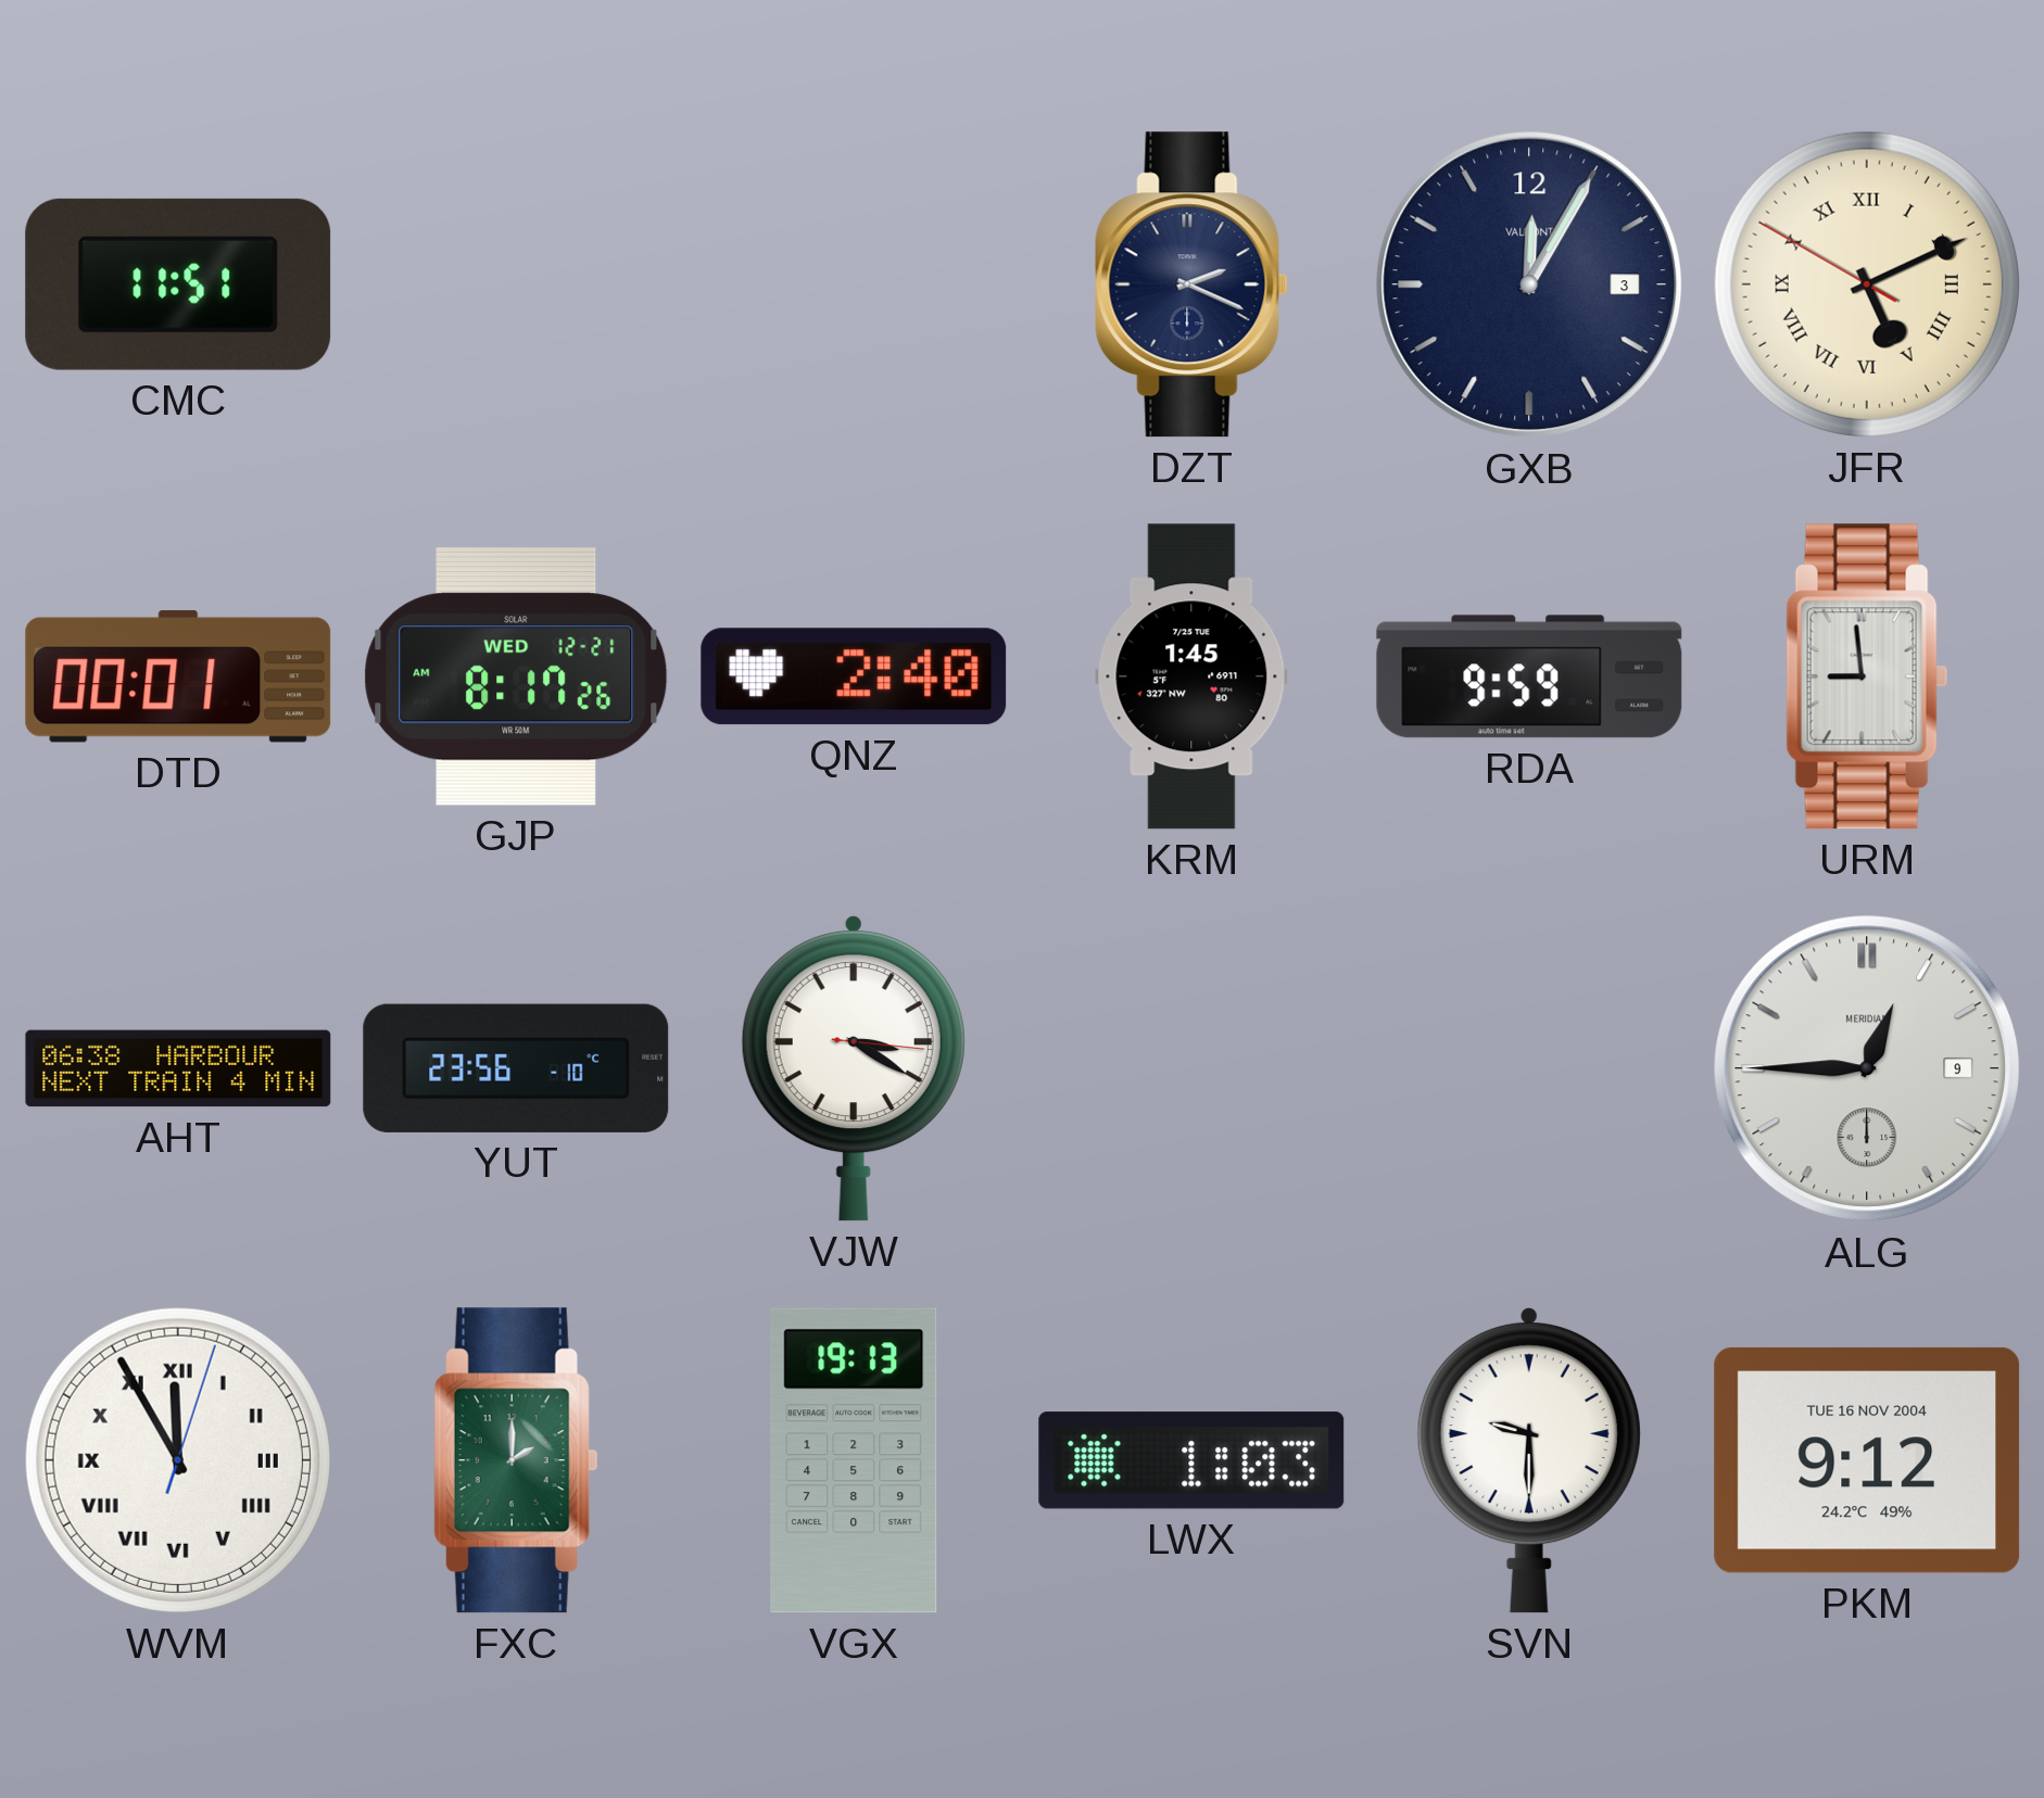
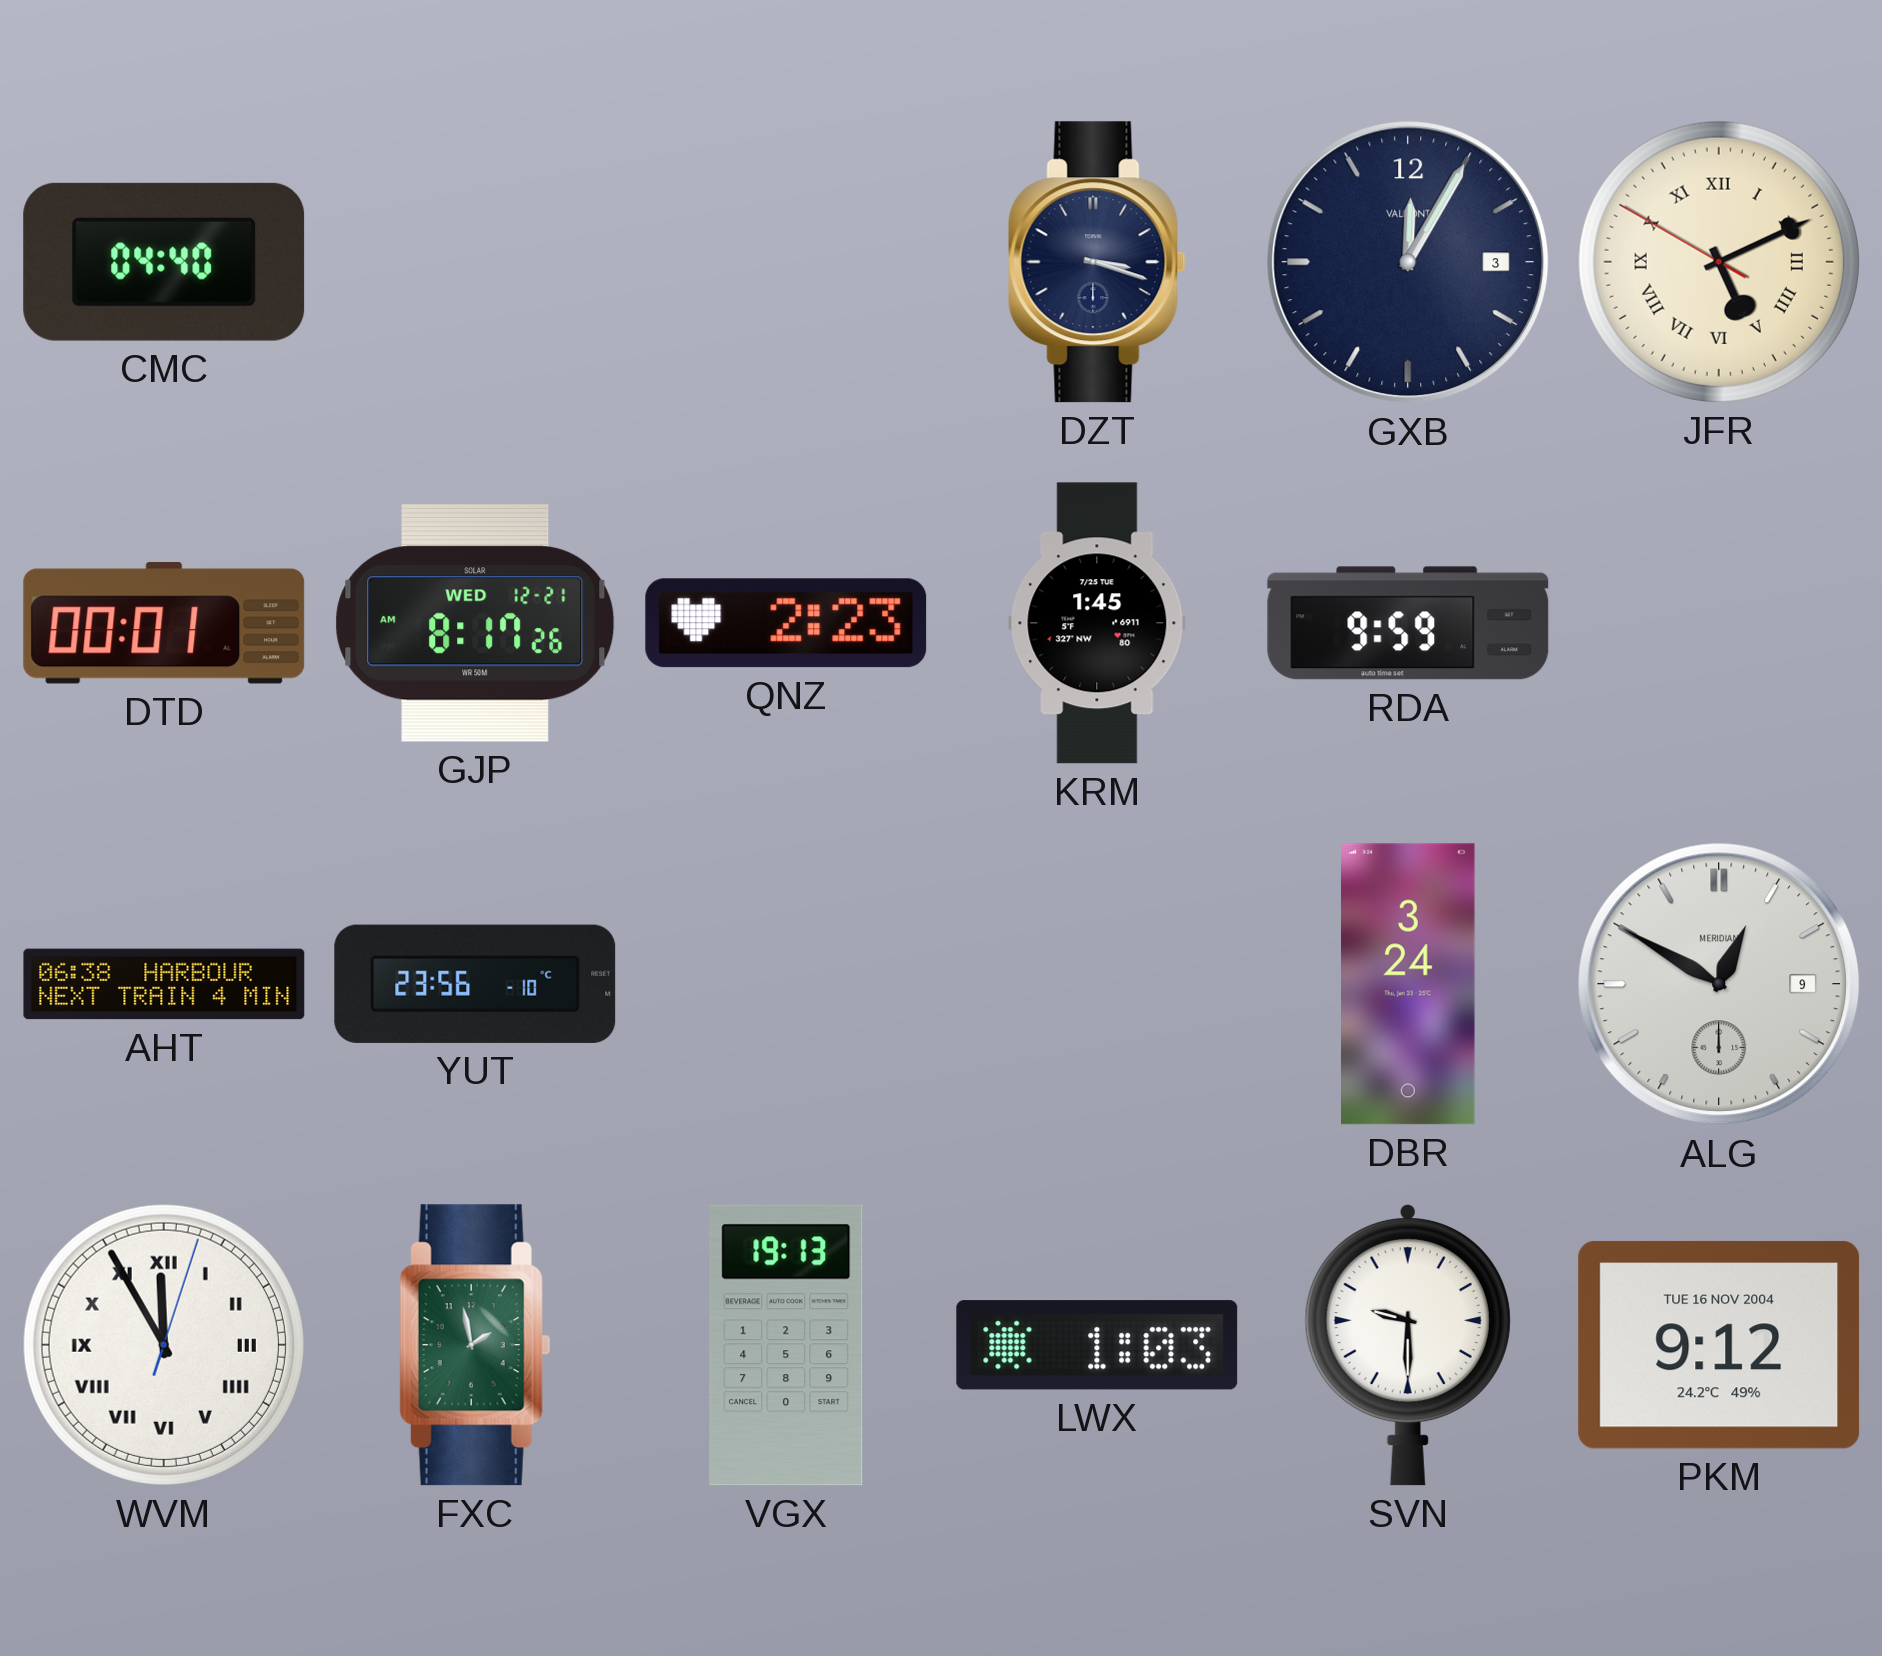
CMC: 11:51 -> 04:40
DZT: 2:19 -> 3:18
QNZ: 2:40 -> 2:23
URM: 8:59 -> none
VJW: 3:20 -> none
DBR: none -> 3:24
ALG: 12:45 -> 12:50
FXC: 2:00 -> 1:58
